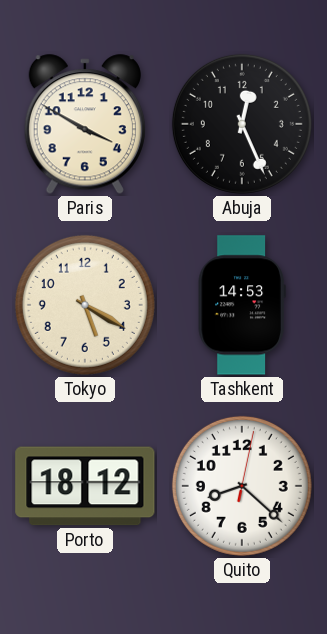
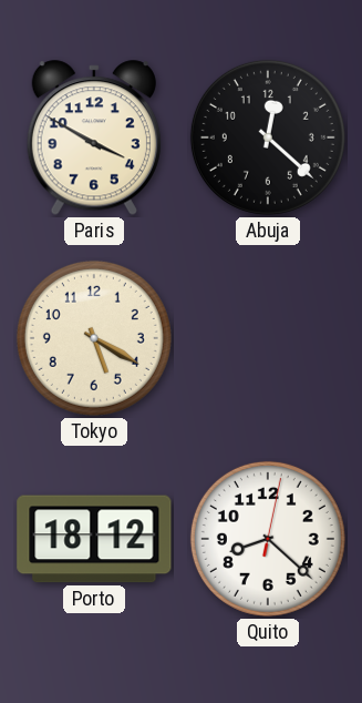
Abuja: 12:26 -> 12:22
Tashkent: 14:53 -> none
